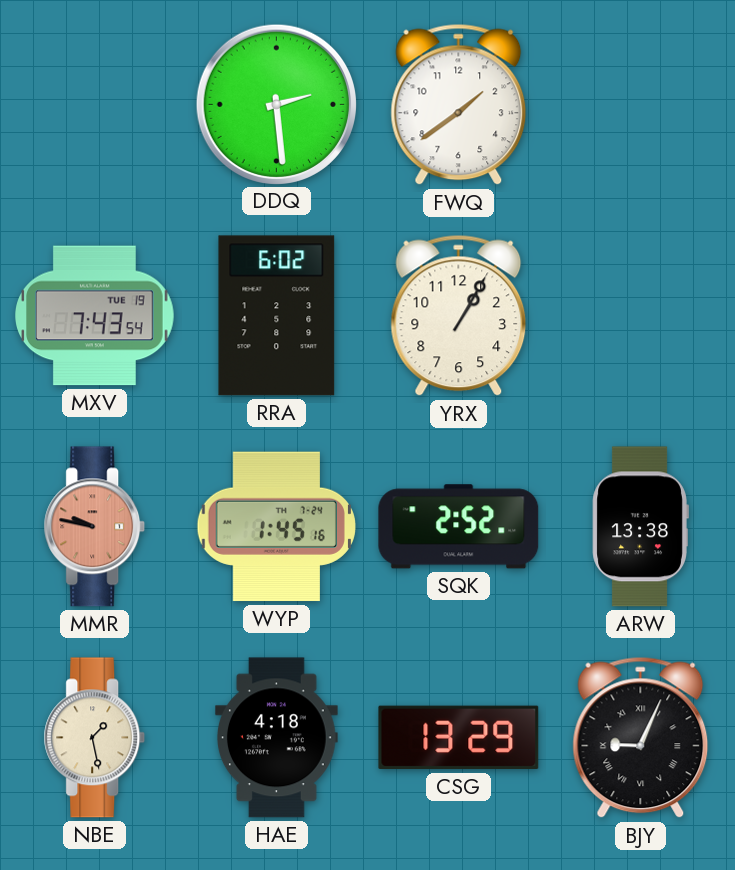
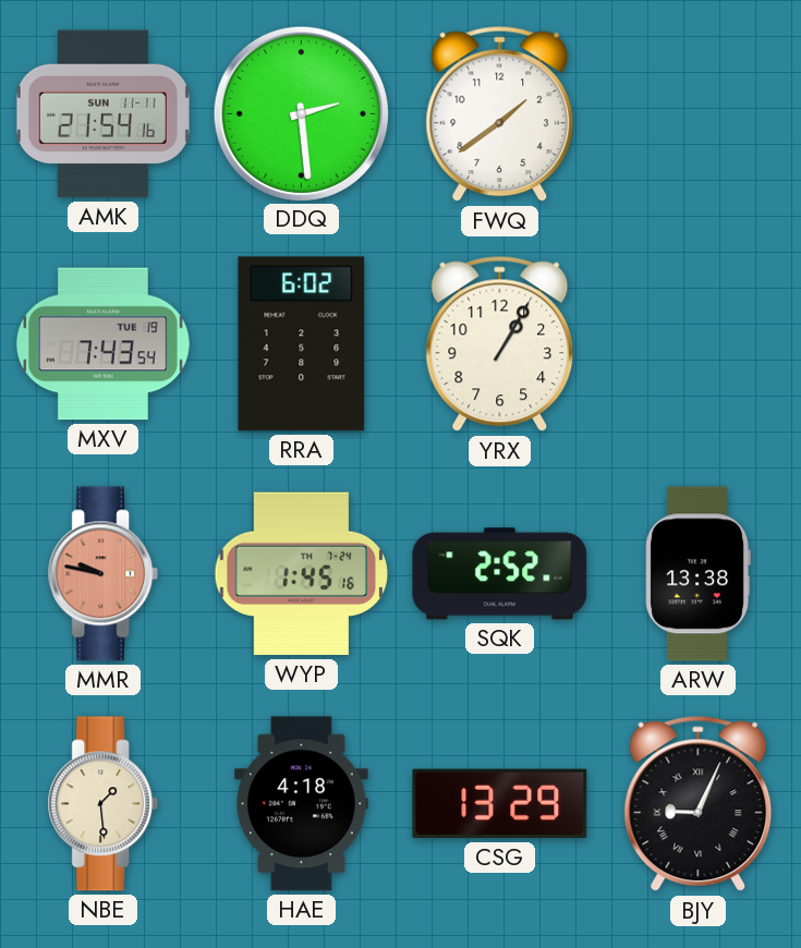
AMK: none -> 21:54
NBE: 1:28 -> 1:29
